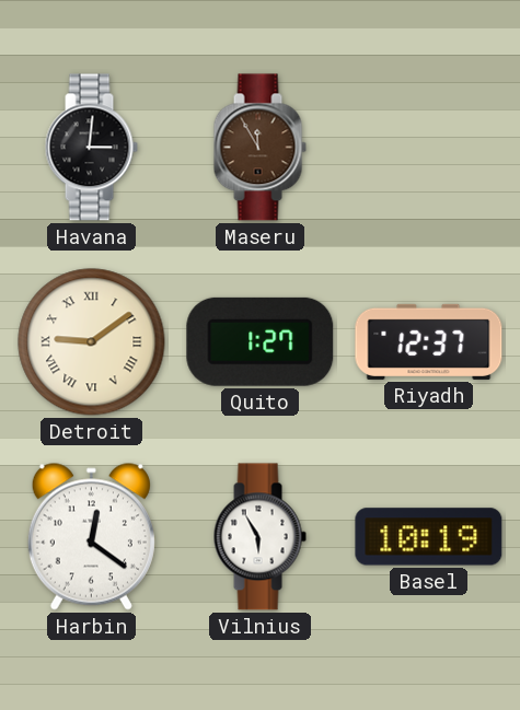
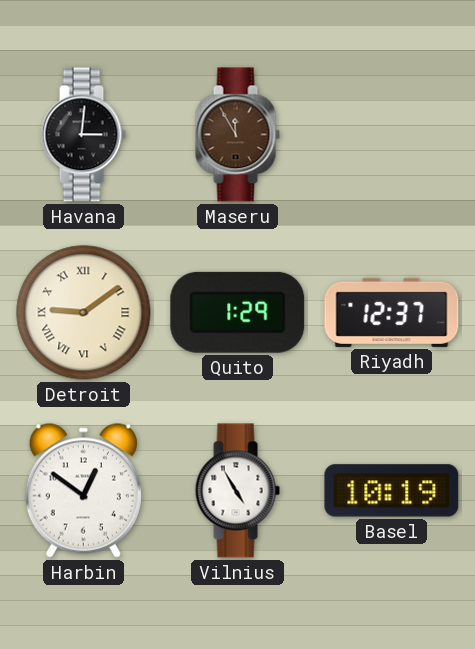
Quito: 1:27 -> 1:29
Harbin: 12:21 -> 12:51
Vilnius: 5:55 -> 4:55
